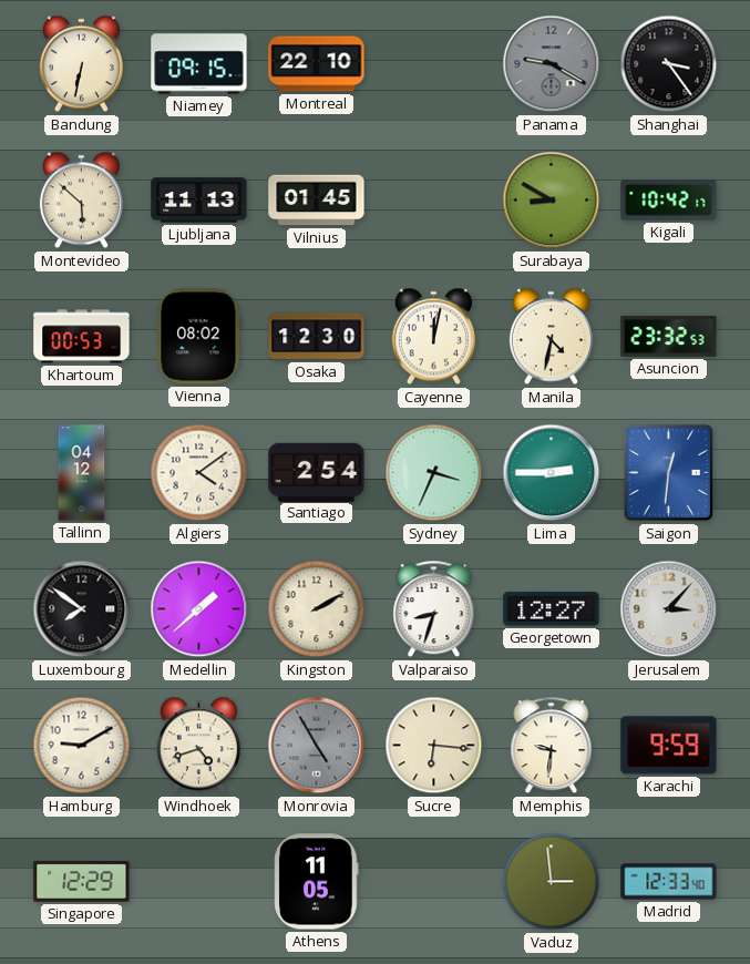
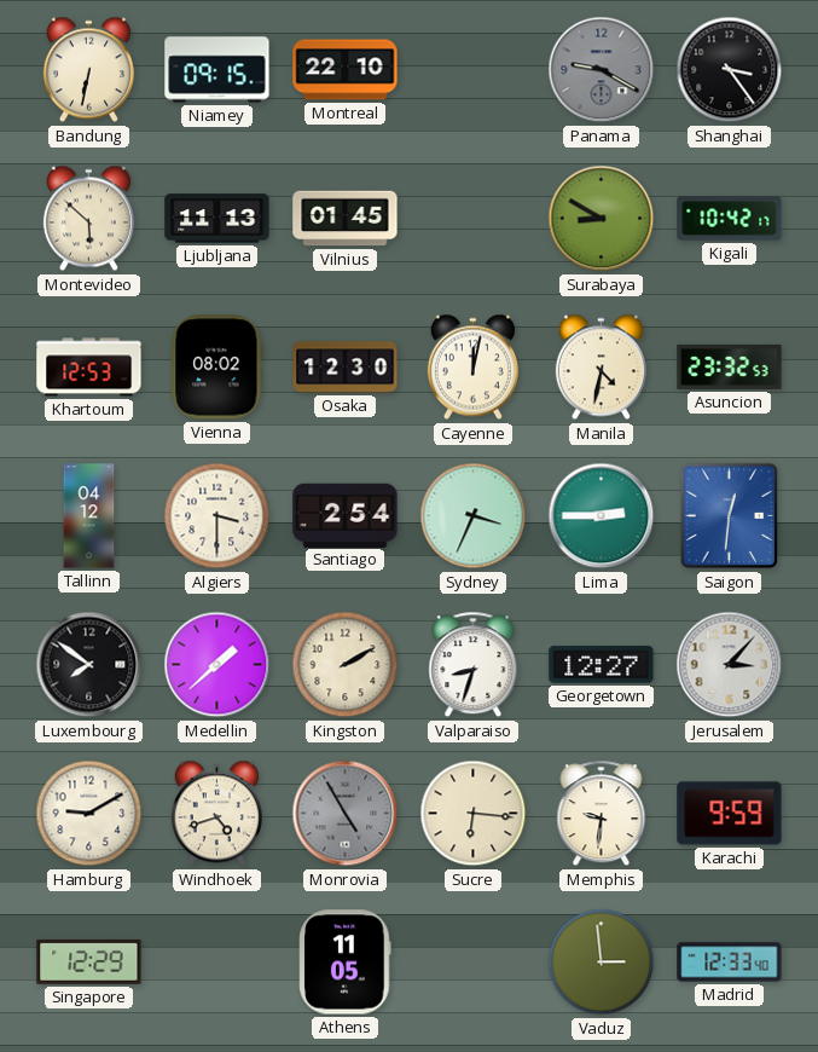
Khartoum: 00:53 -> 12:53
Algiers: 4:09 -> 3:30
